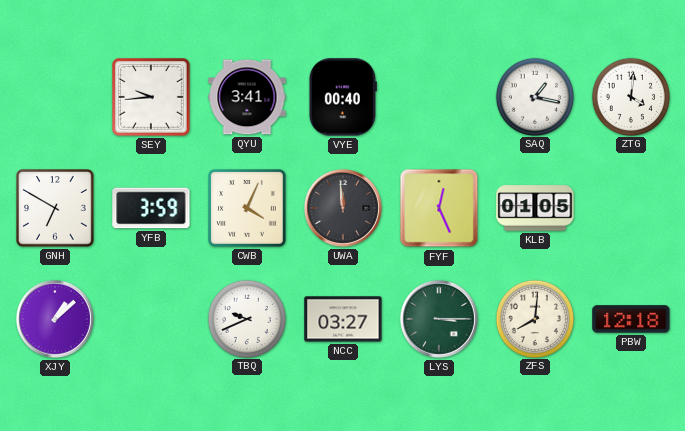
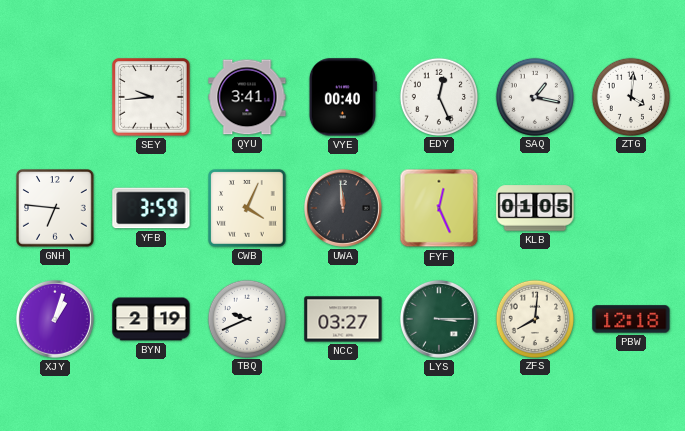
EDY: none -> 12:26
GNH: 6:50 -> 6:46
XJY: 1:08 -> 1:03
BYN: none -> 2:19
